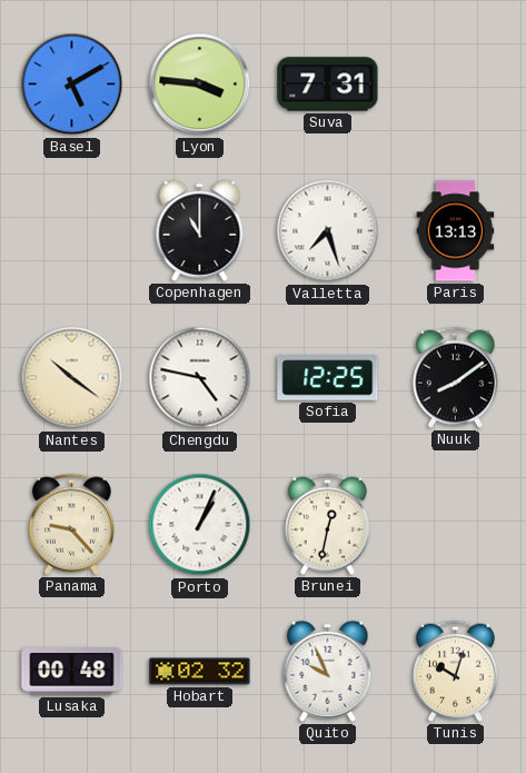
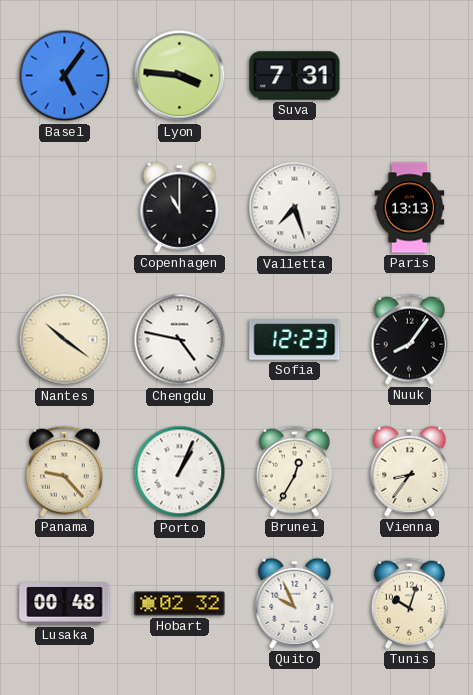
Basel: 5:10 -> 5:06
Sofia: 12:25 -> 12:23
Nuuk: 8:09 -> 8:06
Brunei: 12:32 -> 12:35
Vienna: none -> 8:36
